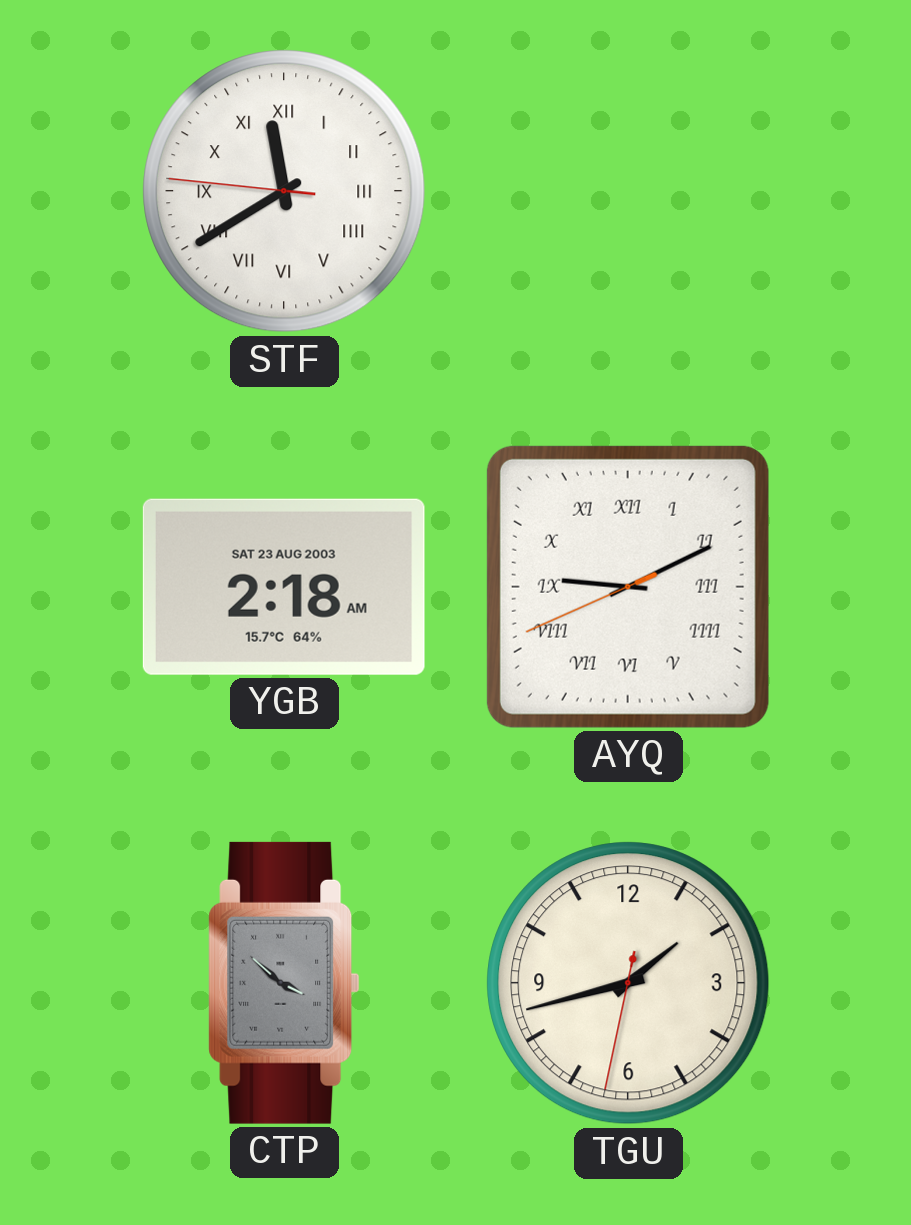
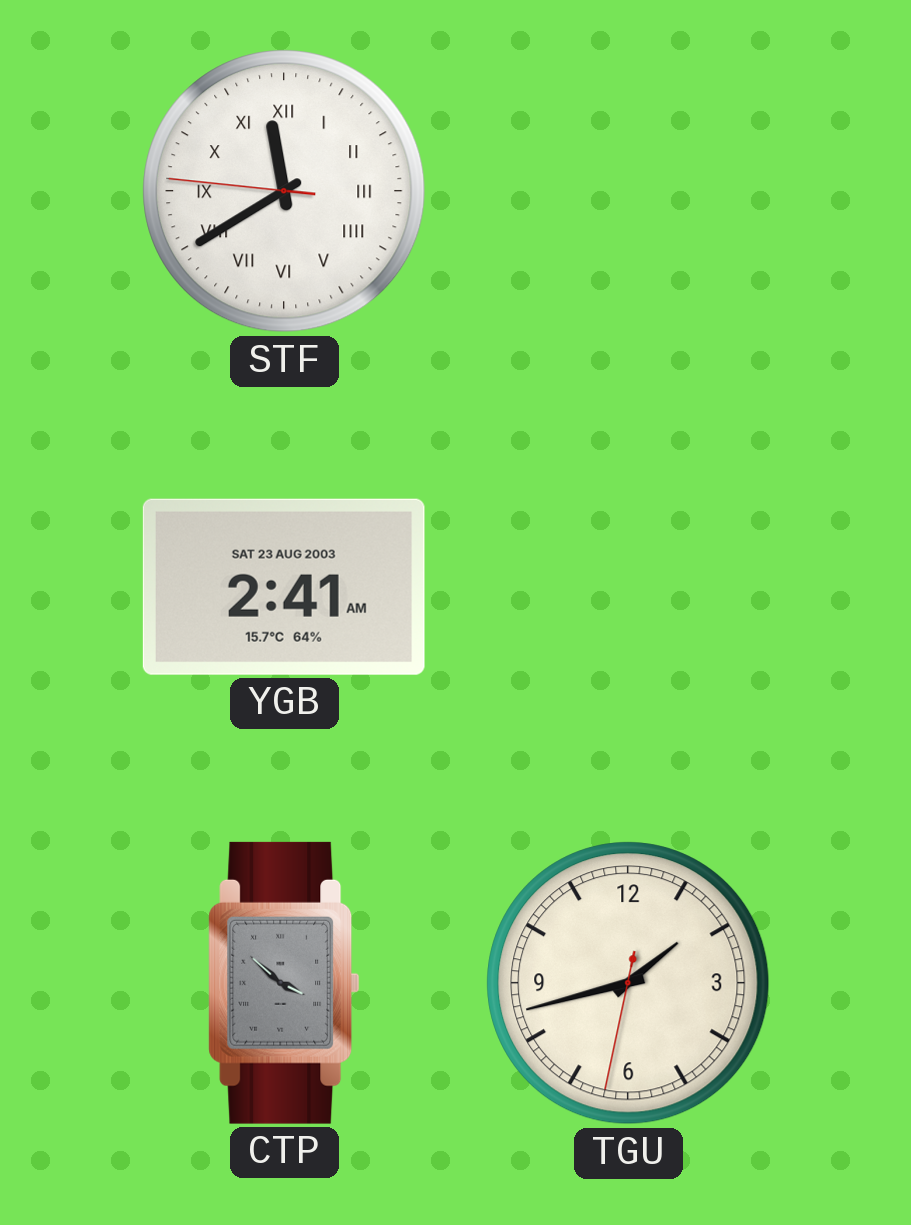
YGB: 2:18 -> 2:41
AYQ: 9:10 -> none
